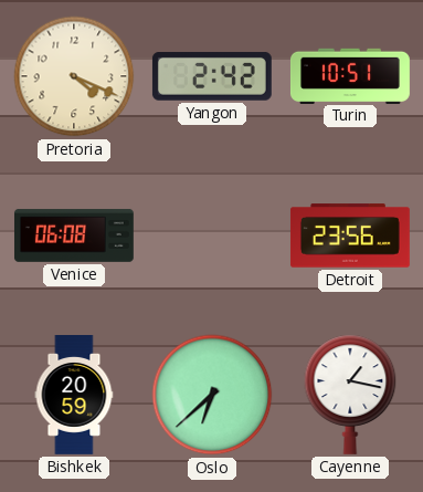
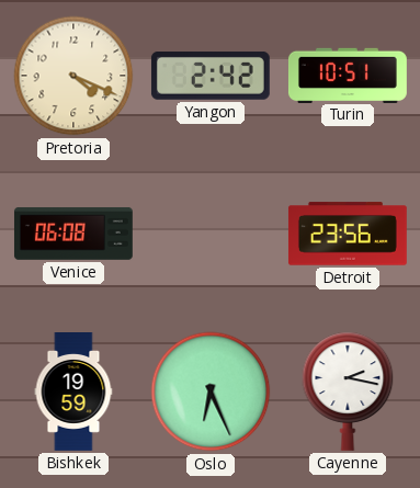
Bishkek: 20:59 -> 19:59
Oslo: 6:38 -> 6:26
Cayenne: 1:17 -> 2:17
